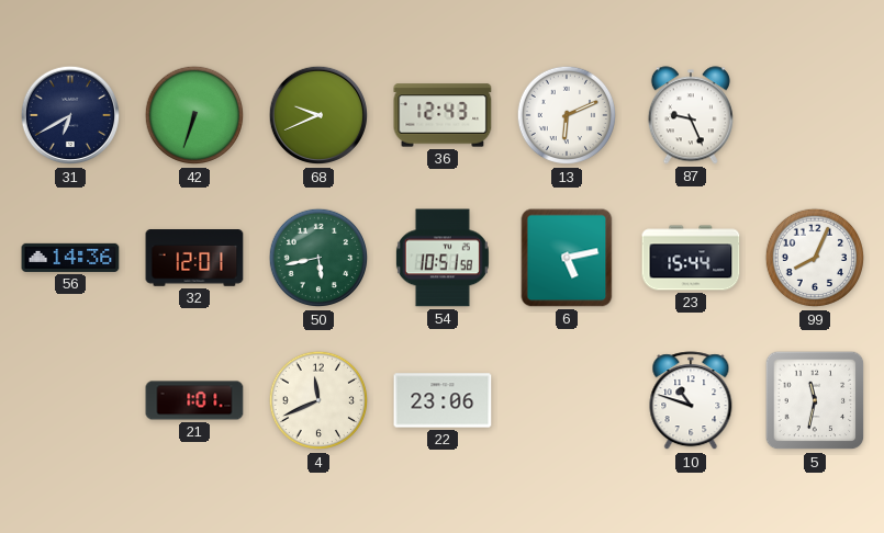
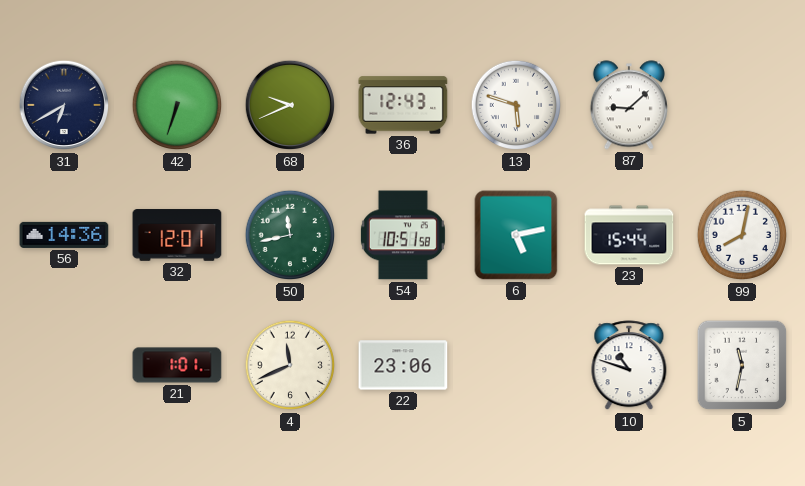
13: 6:11 -> 5:48
87: 9:26 -> 9:08
50: 5:43 -> 11:43
99: 8:04 -> 8:02
